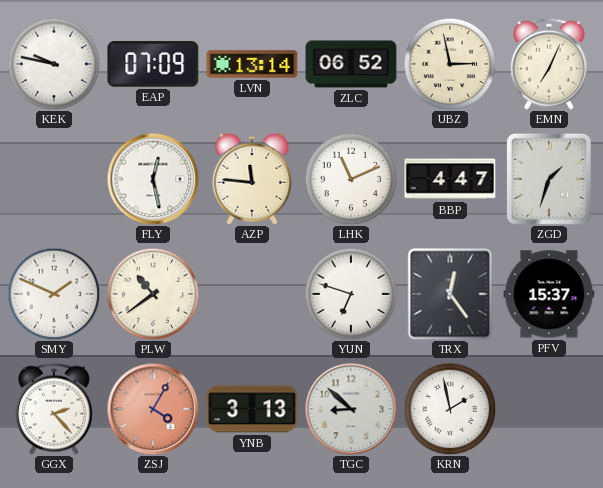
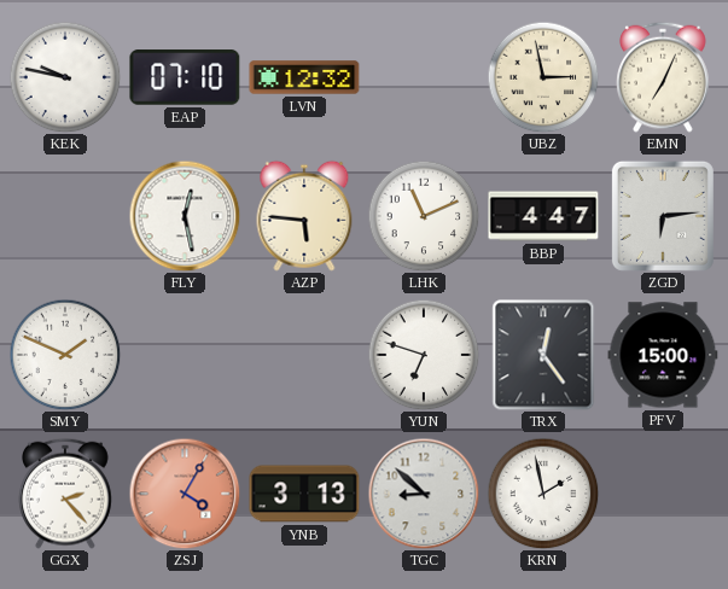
EAP: 07:09 -> 07:10
LVN: 13:14 -> 12:32
ZLC: 06:52 -> none
AZP: 11:46 -> 5:46
ZGD: 1:33 -> 6:14
PLW: 10:39 -> none
PFV: 15:37 -> 15:00
